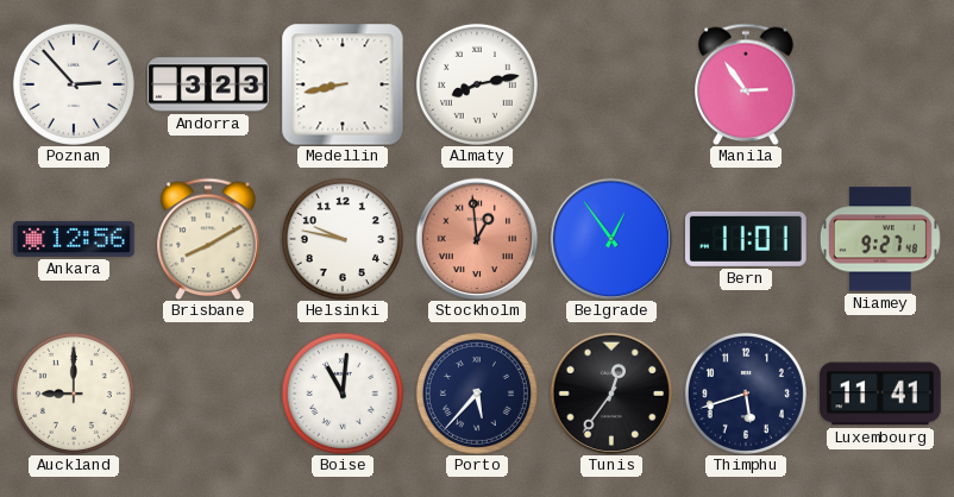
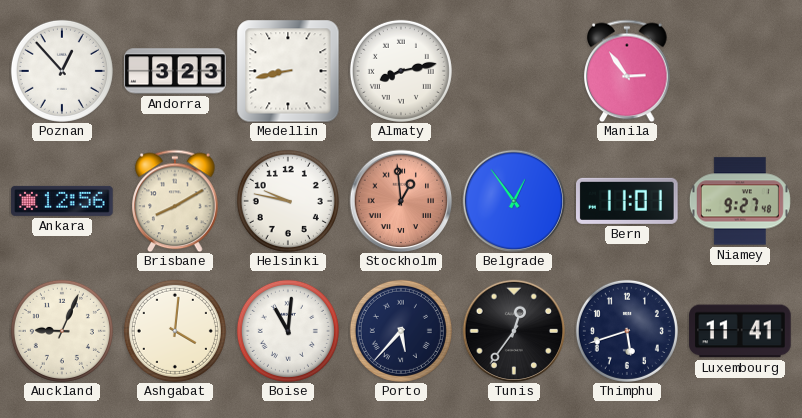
Poznan: 2:53 -> 12:53
Auckland: 9:00 -> 9:04
Ashgabat: none -> 4:01
